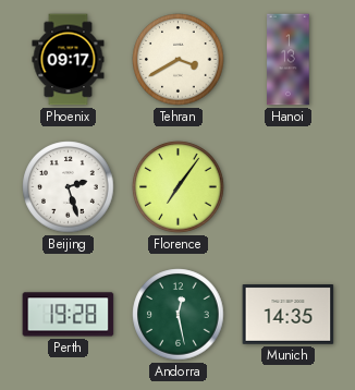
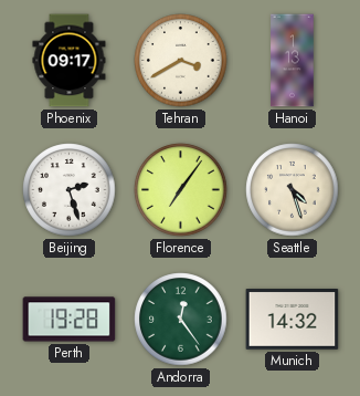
Seattle: none -> 4:27
Andorra: 12:28 -> 12:24
Munich: 14:35 -> 14:32
